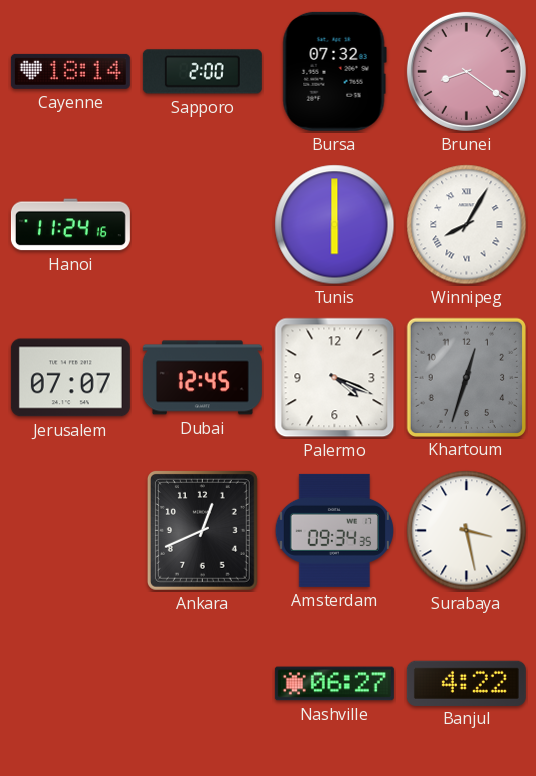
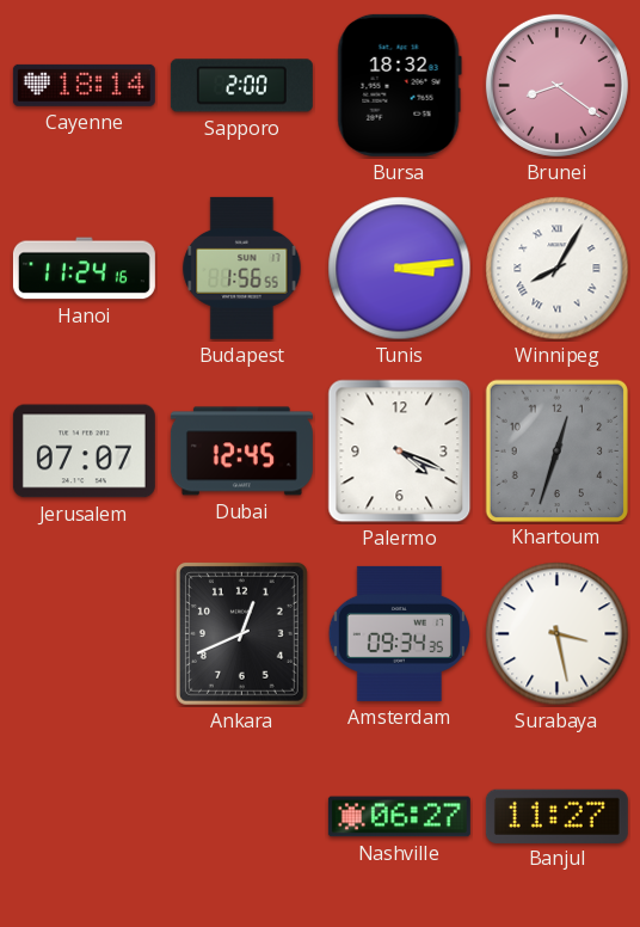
Bursa: 07:32 -> 18:32
Budapest: none -> 1:56
Tunis: 6:00 -> 3:14
Banjul: 4:22 -> 11:27
